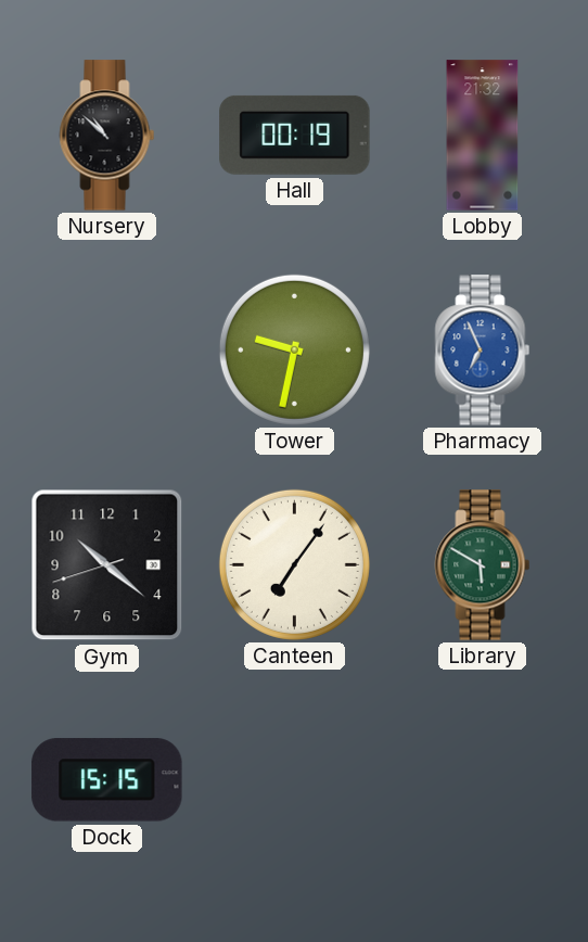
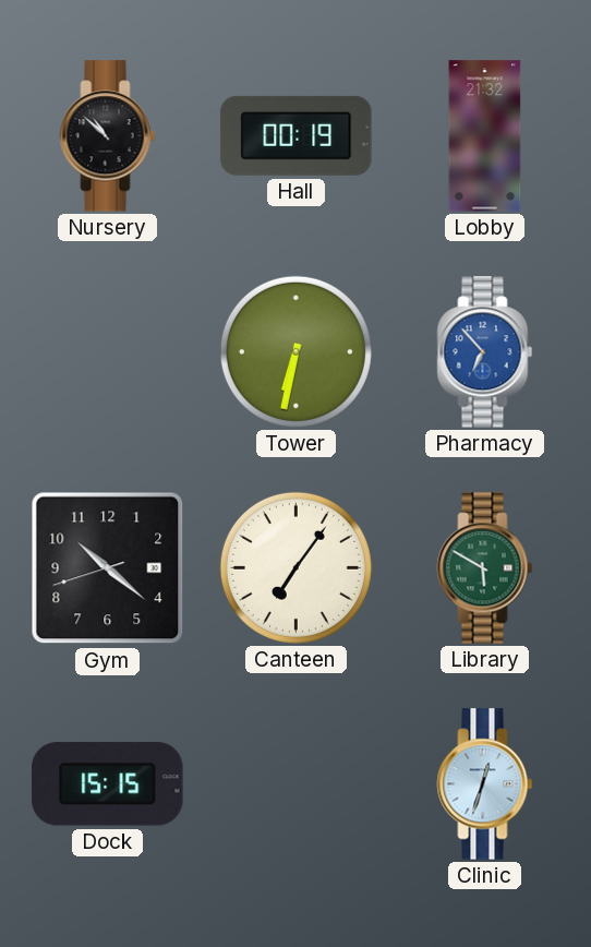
Tower: 9:32 -> 6:32
Pharmacy: 6:56 -> 6:53
Clinic: none -> 12:33
